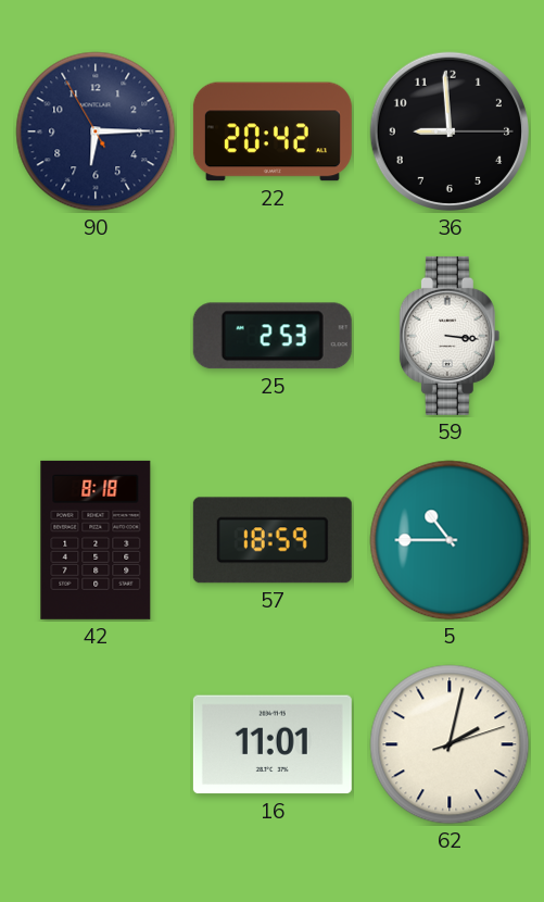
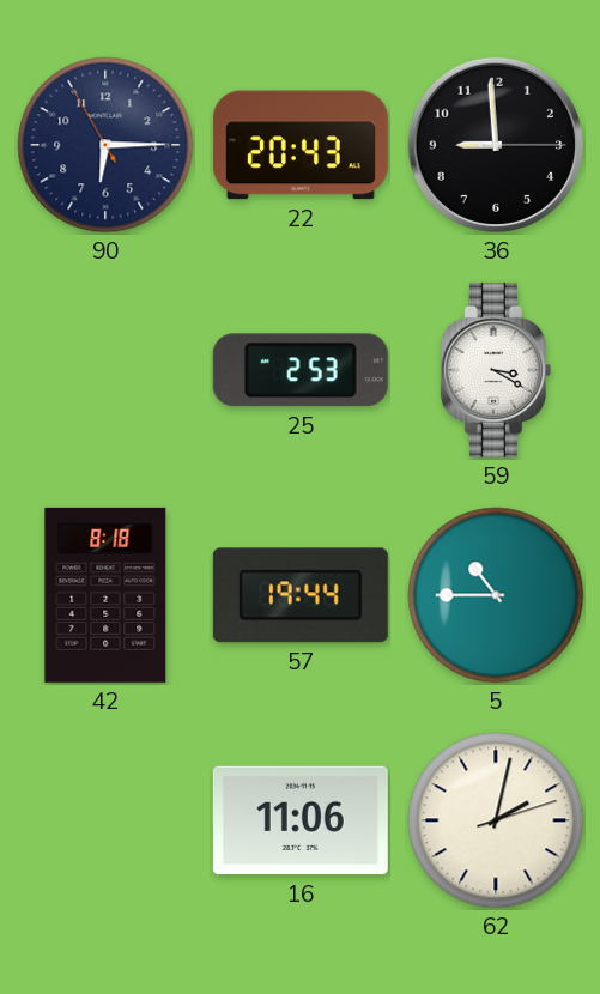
22: 20:42 -> 20:43
59: 3:16 -> 3:20
57: 18:59 -> 19:44
16: 11:01 -> 11:06
